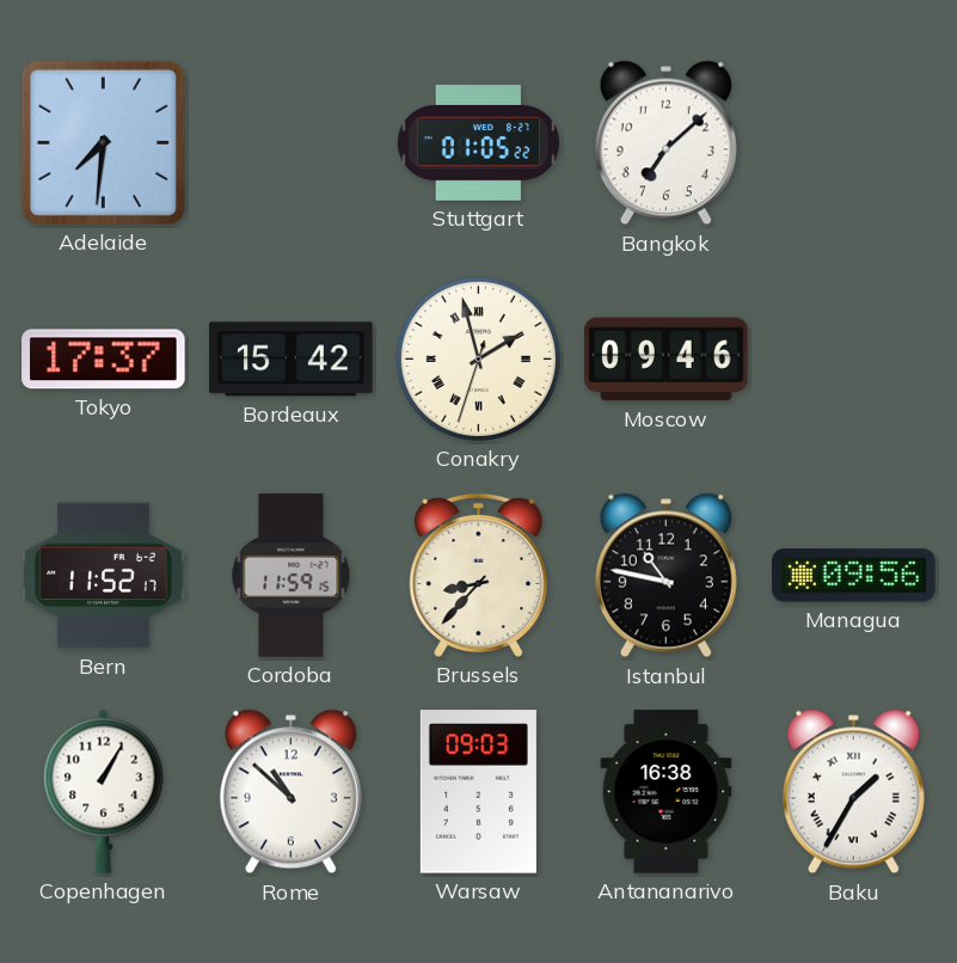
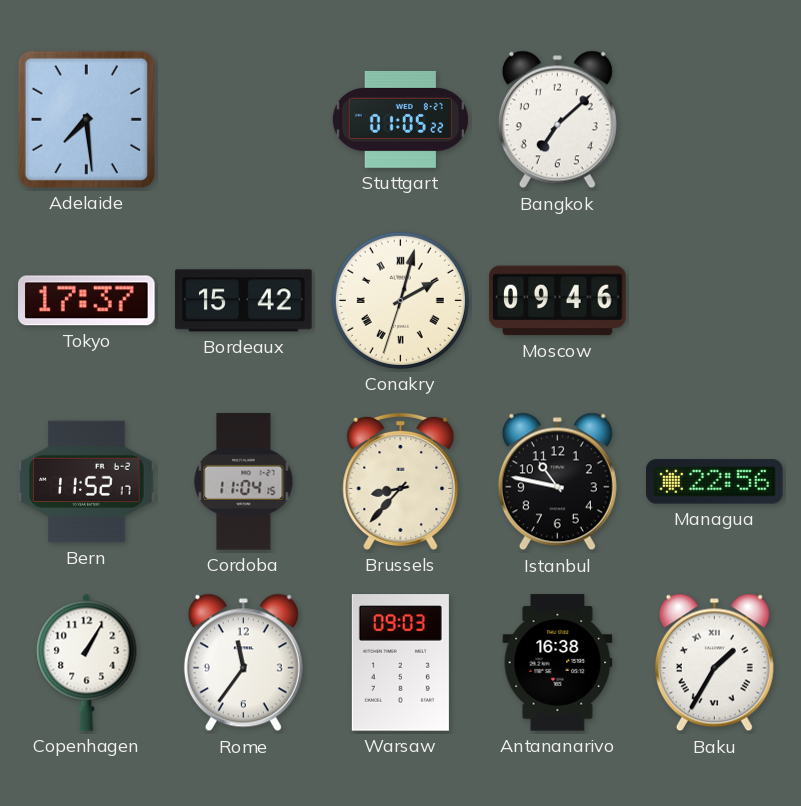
Adelaide: 7:31 -> 7:29
Conakry: 1:57 -> 2:02
Cordoba: 11:59 -> 11:04
Managua: 09:56 -> 22:56
Rome: 10:52 -> 11:36
